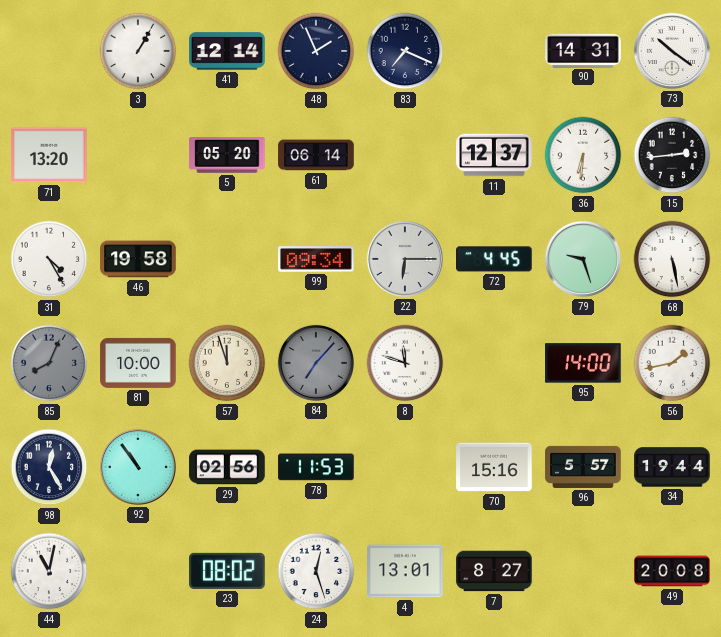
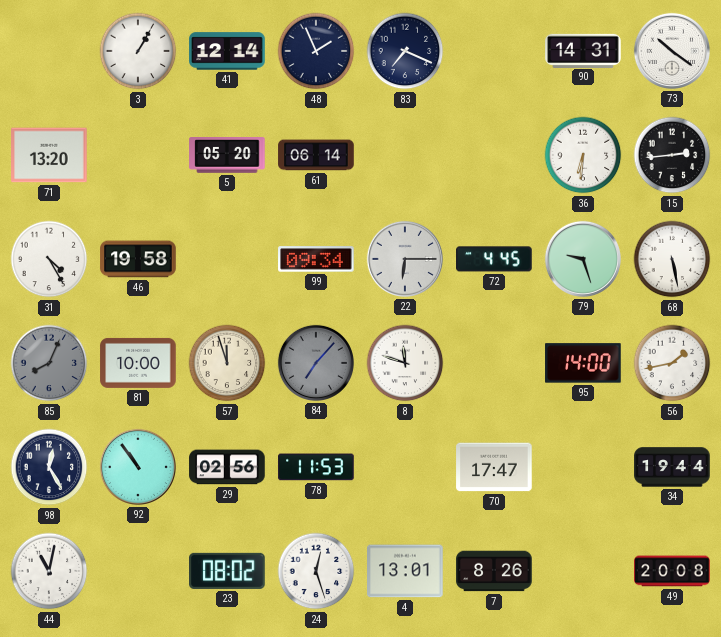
11: 12:37 -> none
70: 15:16 -> 17:47
96: 5:57 -> none
7: 8:27 -> 8:26
